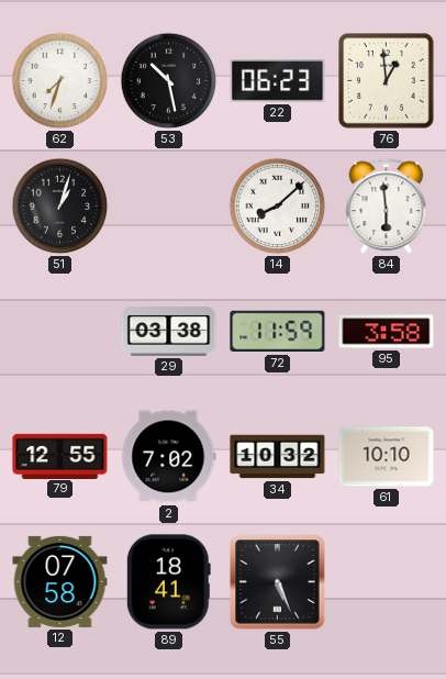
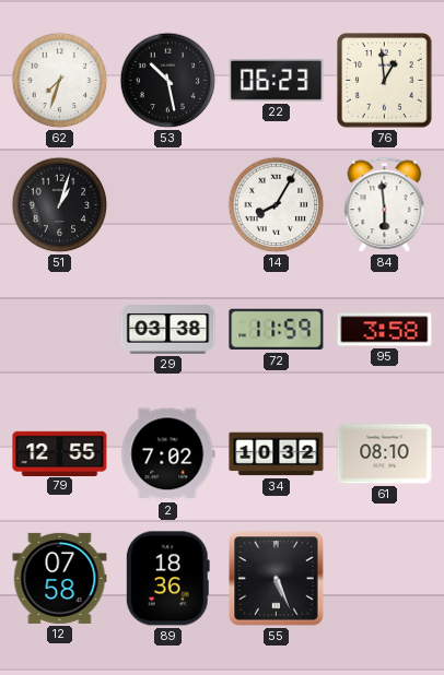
14: 8:08 -> 8:05
61: 10:10 -> 08:10
89: 18:41 -> 18:36
